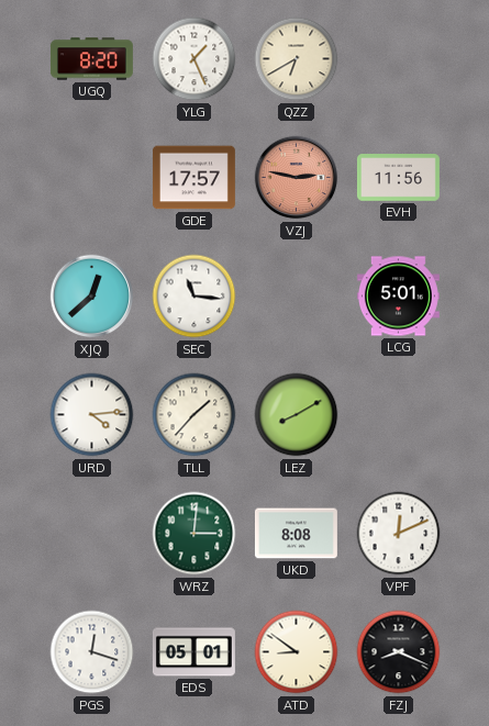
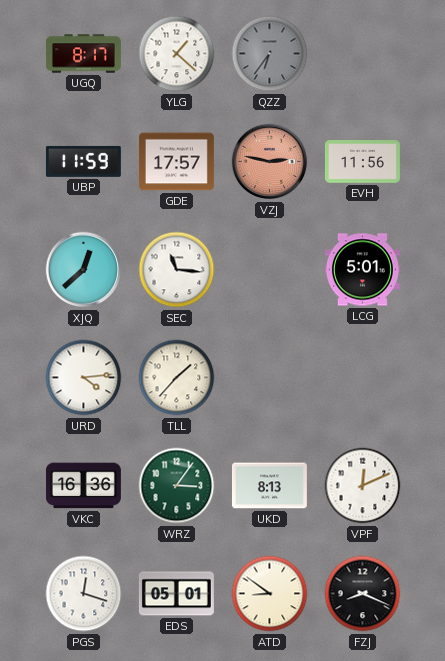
UGQ: 8:20 -> 8:17
YLG: 1:26 -> 1:22
QZZ: 6:40 -> 6:36
QZZ dial: cream -> grey
UBP: none -> 11:59
LEZ: 8:10 -> none
VKC: none -> 16:36
WRZ: 3:01 -> 3:06
UKD: 8:08 -> 8:13
